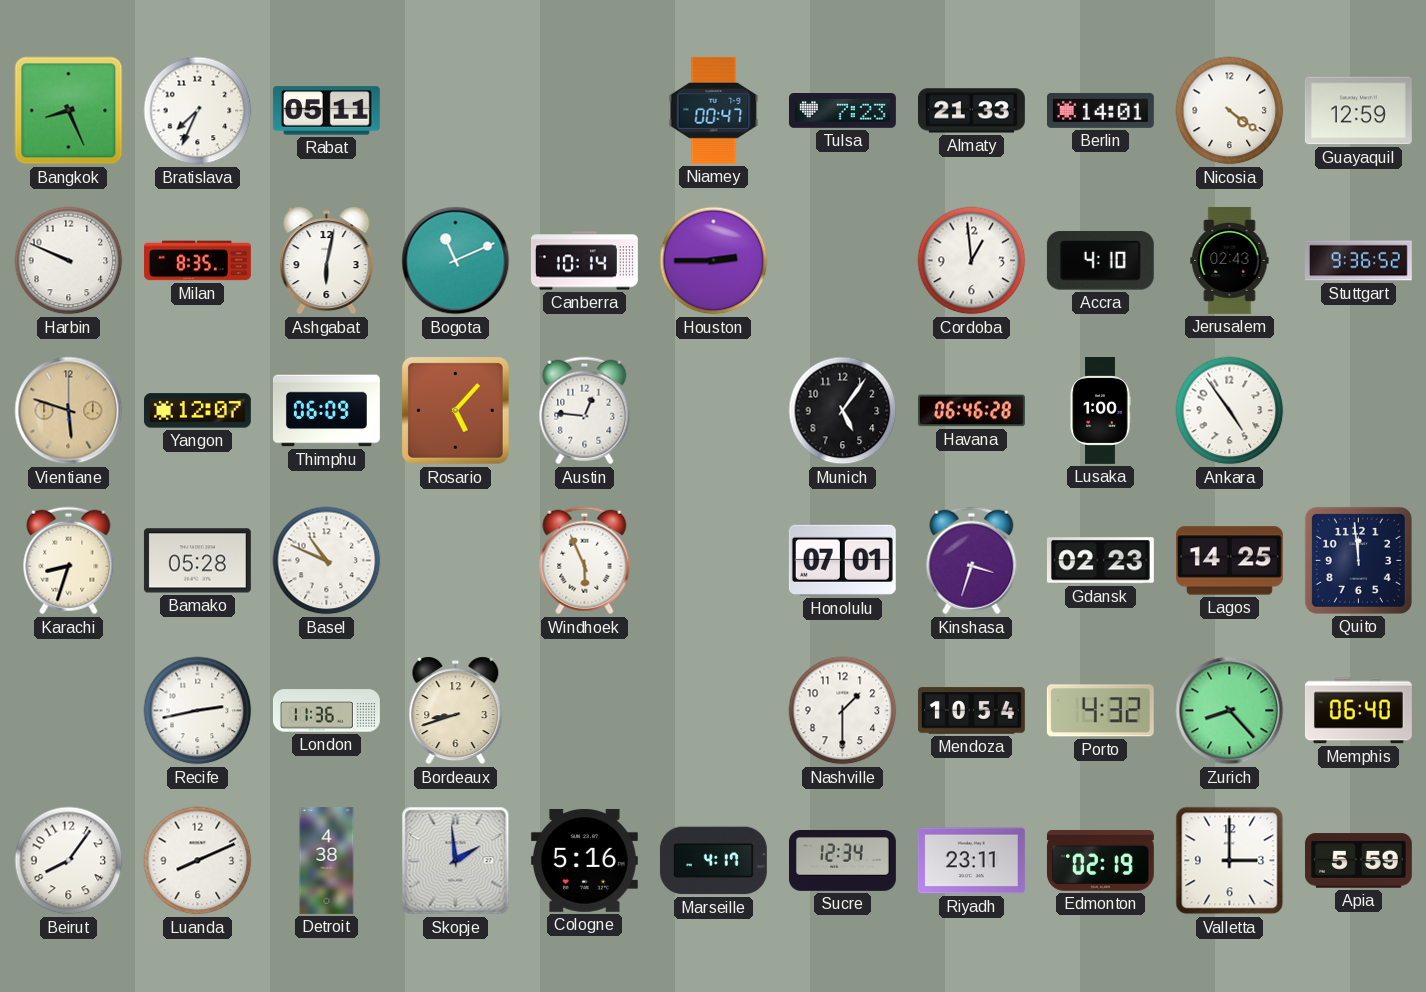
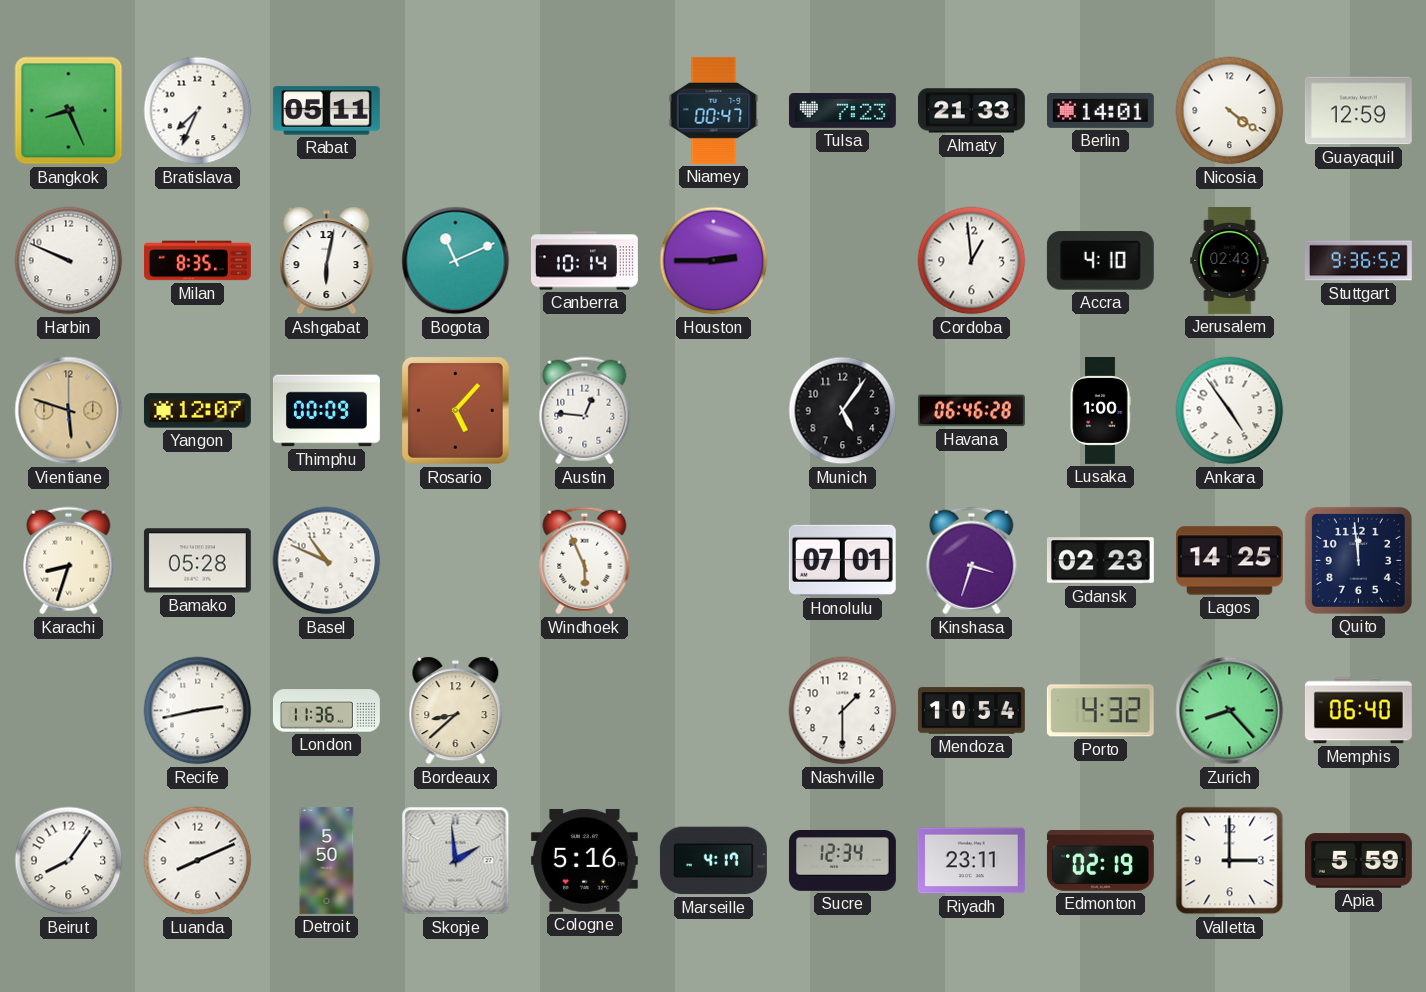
Thimphu: 06:09 -> 00:09
Bordeaux: 8:42 -> 8:38
Detroit: 4:38 -> 5:50
